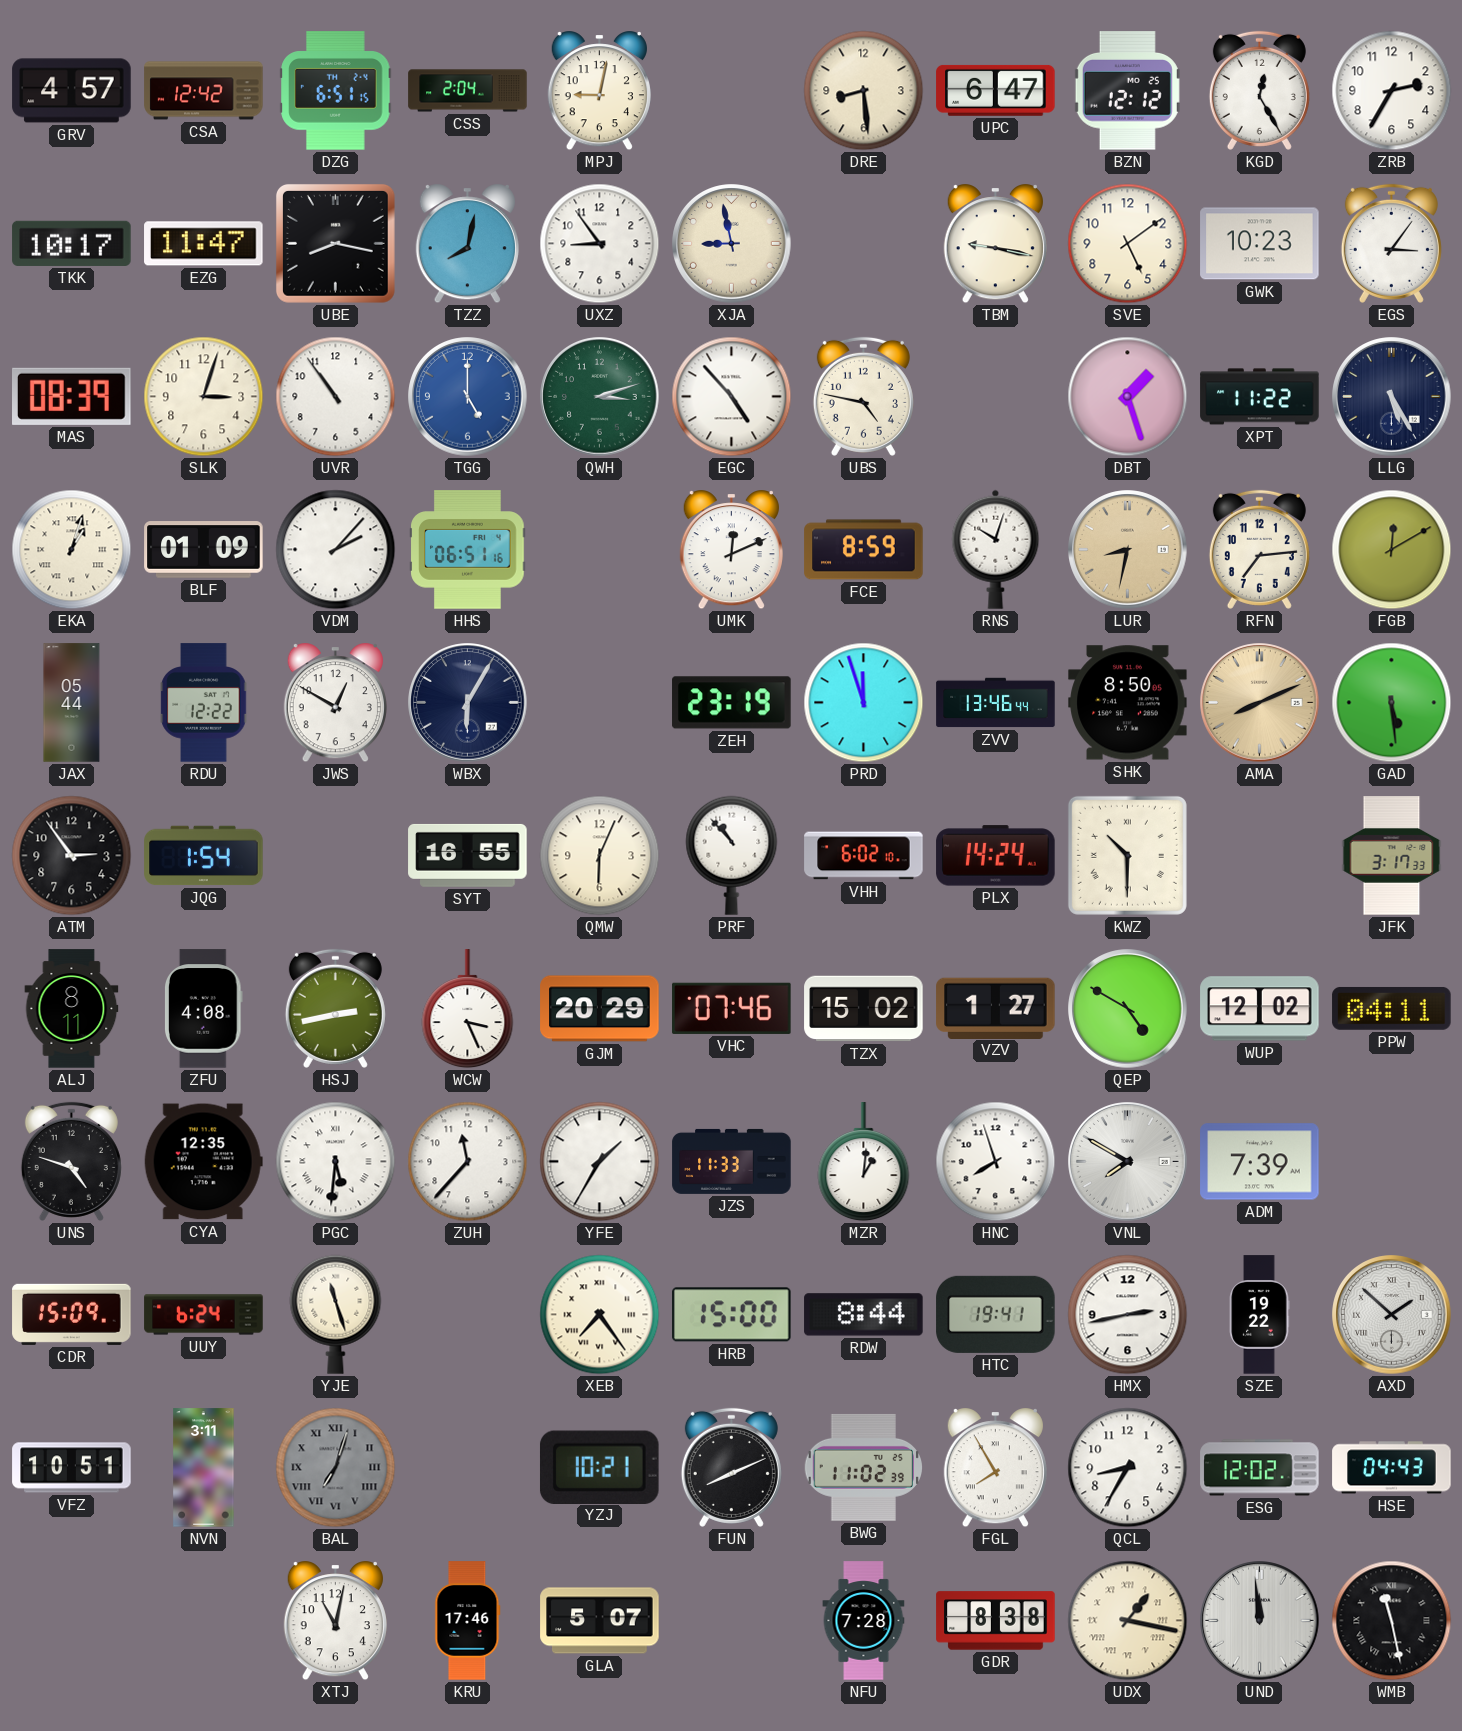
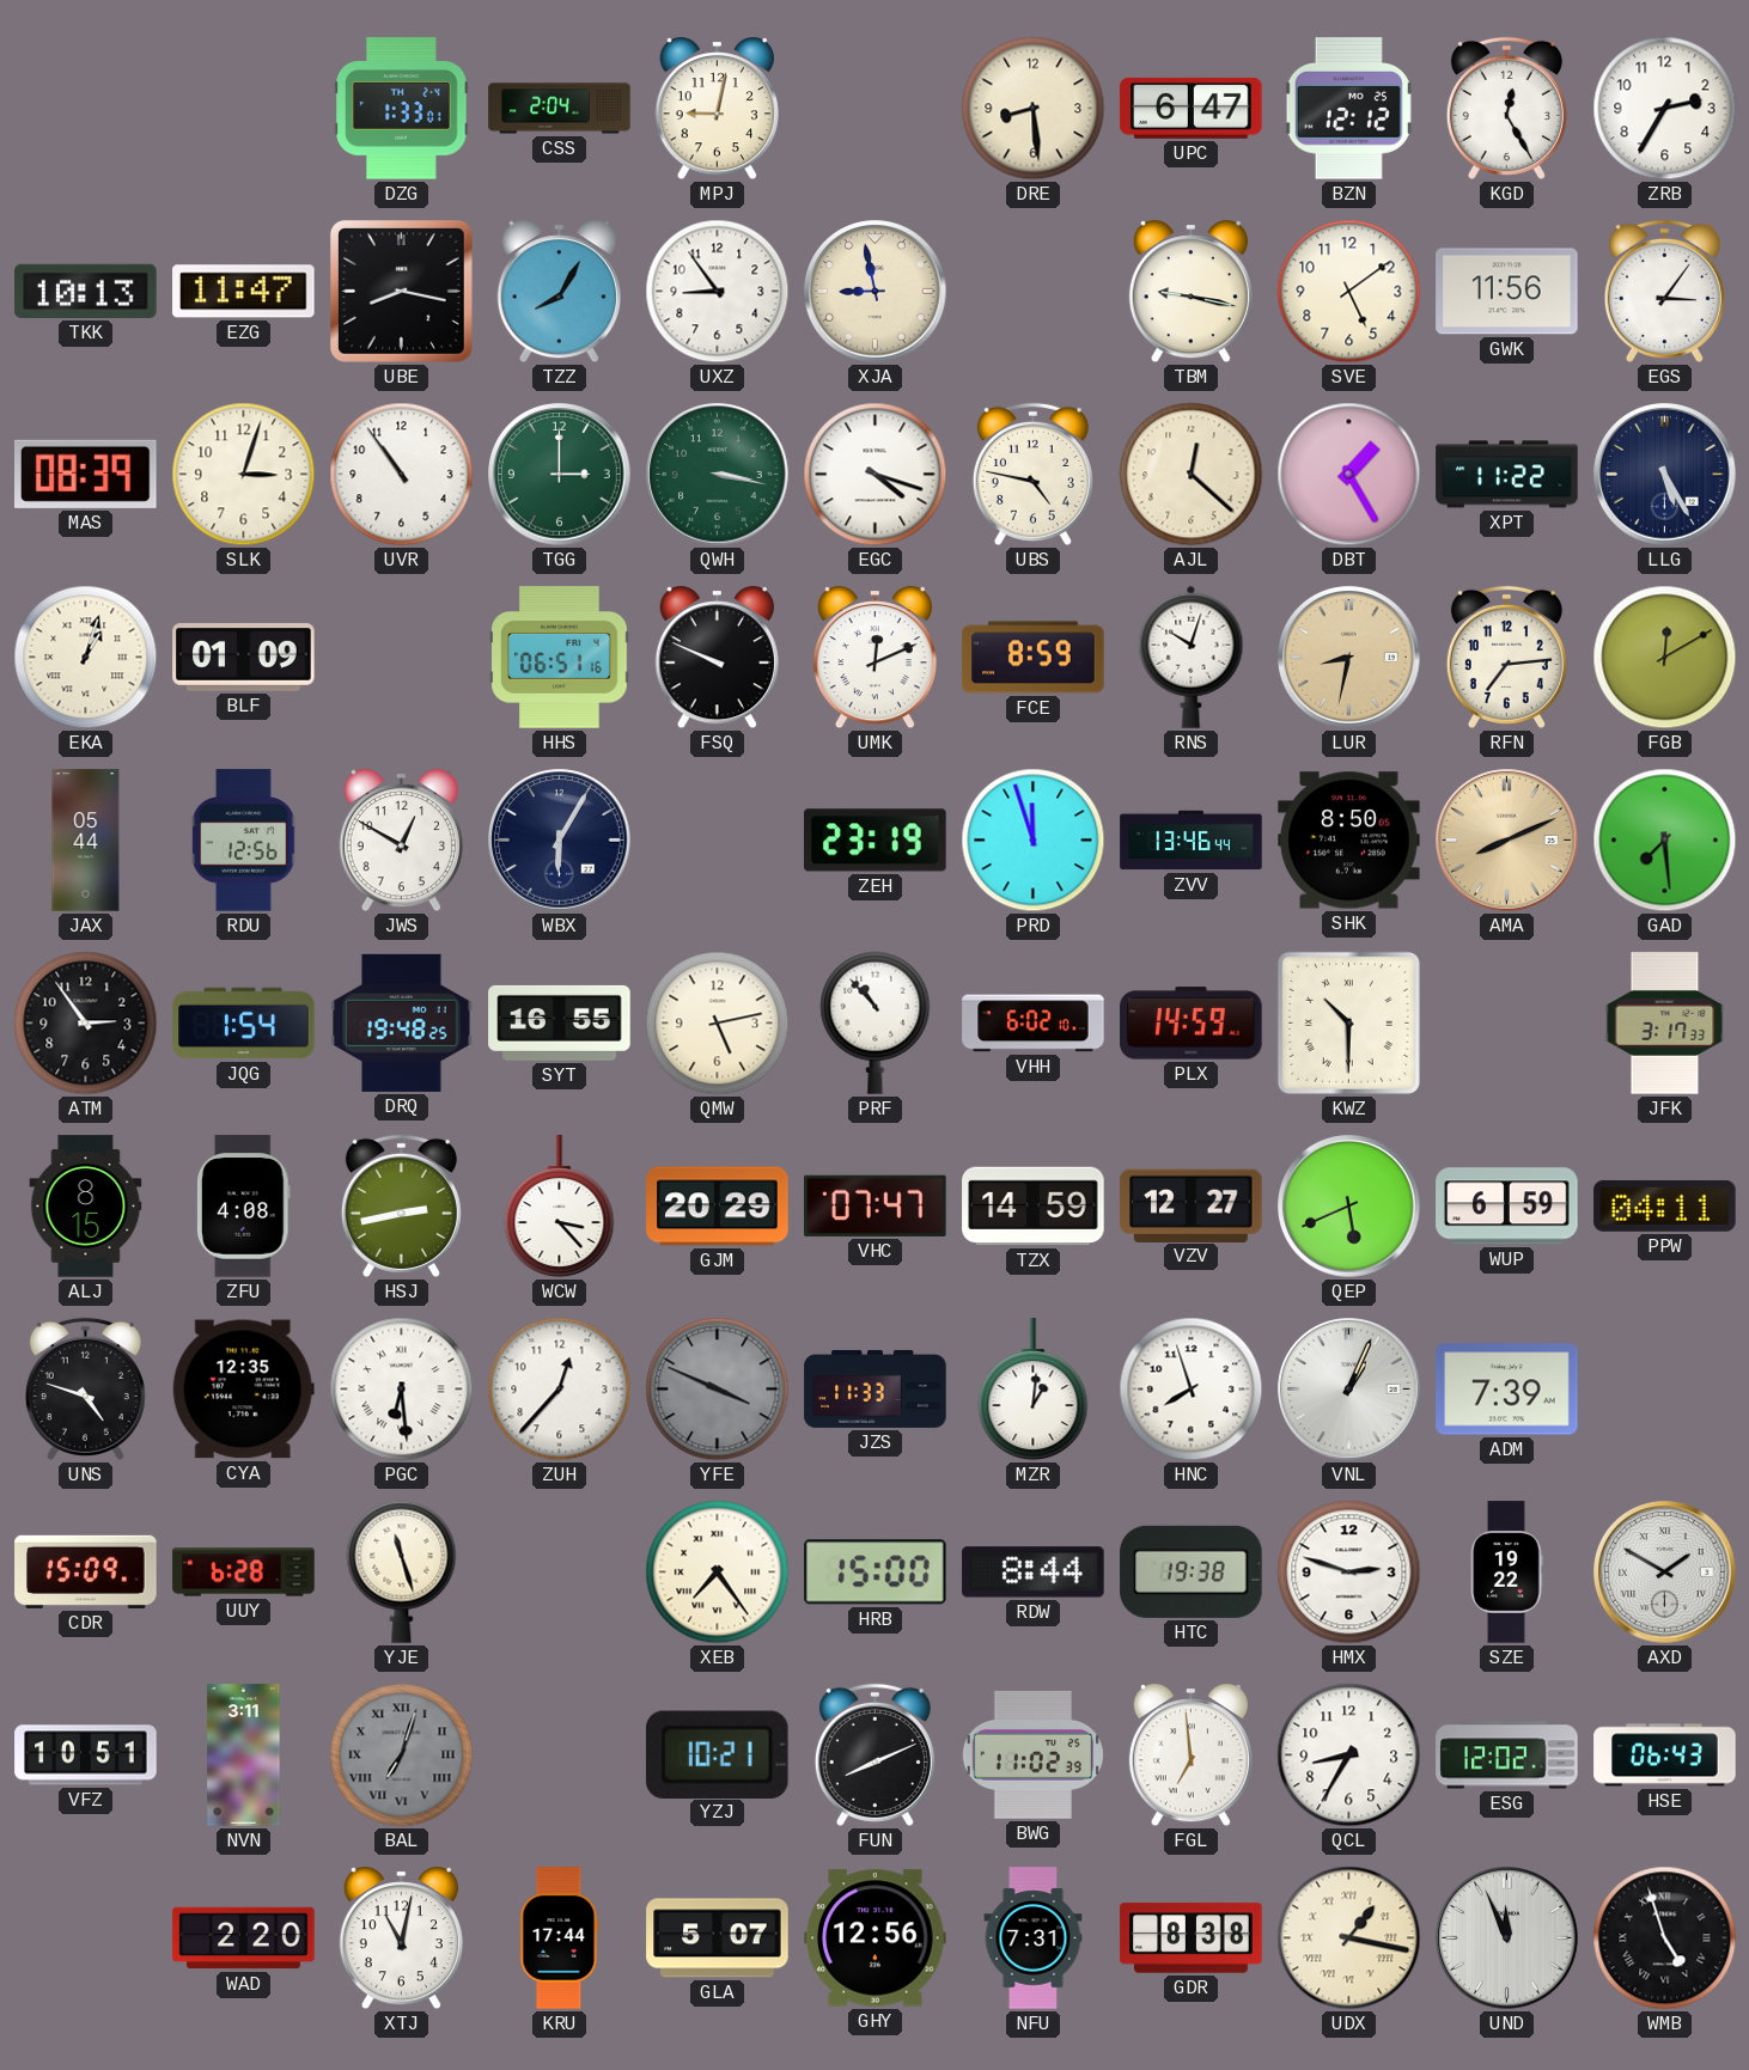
GRV: 4:57 -> none
CSA: 12:42 -> none
DZG: 6:51 -> 1:33
TKK: 10:17 -> 10:13
TZZ: 8:02 -> 8:05
GWK: 10:23 -> 11:56
TGG: 5:00 -> 3:00
TGG dial: blue -> green
QWH: 3:12 -> 3:17
EGC: 4:53 -> 4:18
AJL: none -> 12:22
DBT: 1:27 -> 1:25
VDM: 2:07 -> none
FSQ: none -> 9:49
RDU: 12:22 -> 12:56
GAD: 5:29 -> 7:29
DRQ: none -> 19:48
QMW: 6:04 -> 5:13
PLX: 14:24 -> 14:59
ALJ: 8:11 -> 8:15
WCW: 3:26 -> 3:23
VHC: 07:46 -> 07:47
TZX: 15:02 -> 14:59
VZV: 1:27 -> 12:27
QEP: 4:50 -> 5:41
WUP: 12:02 -> 6:59
PGC: 5:31 -> 6:29
ZUH: 11:37 -> 12:37
YFE: 1:35 -> 3:49
YFE dial: white -> grey
VNL: 7:50 -> 1:04
UUY: 6:24 -> 6:28
HTC: 19:41 -> 19:38
HMX: 2:43 -> 2:48
AXD: 1:52 -> 1:50
FGL: 7:55 -> 6:59
HSE: 04:43 -> 06:43
WAD: none -> 2:20
KRU: 17:46 -> 17:44
GHY: none -> 12:56
NFU: 7:28 -> 7:31
UND: 11:59 -> 11:56
WMB: 11:28 -> 4:57
